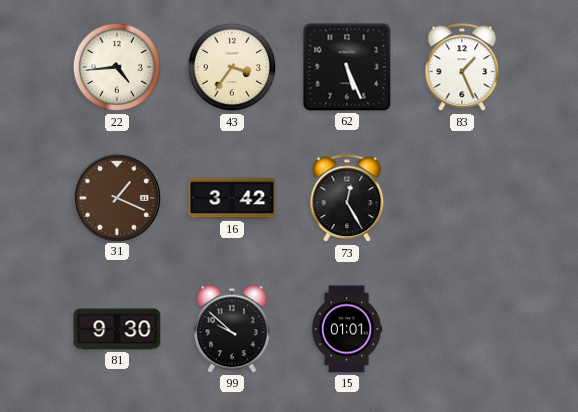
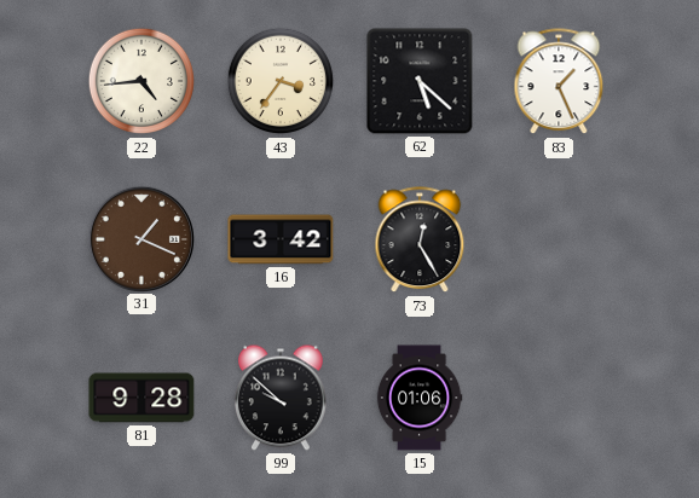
62: 5:26 -> 5:22
81: 9:30 -> 9:28
15: 01:01 -> 01:06
